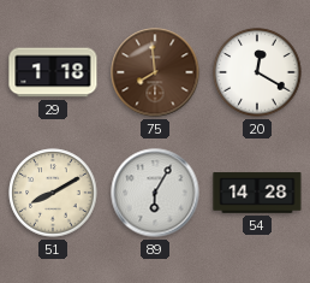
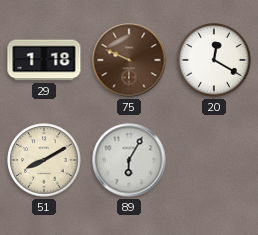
75: 7:59 -> 9:49
54: 14:28 -> none
